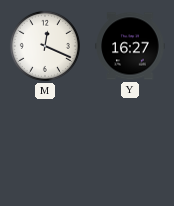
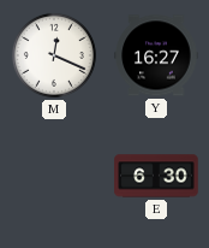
E: none -> 6:30
